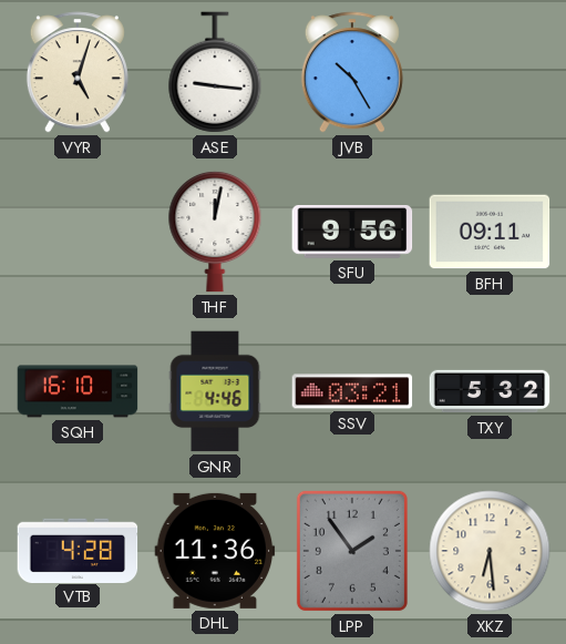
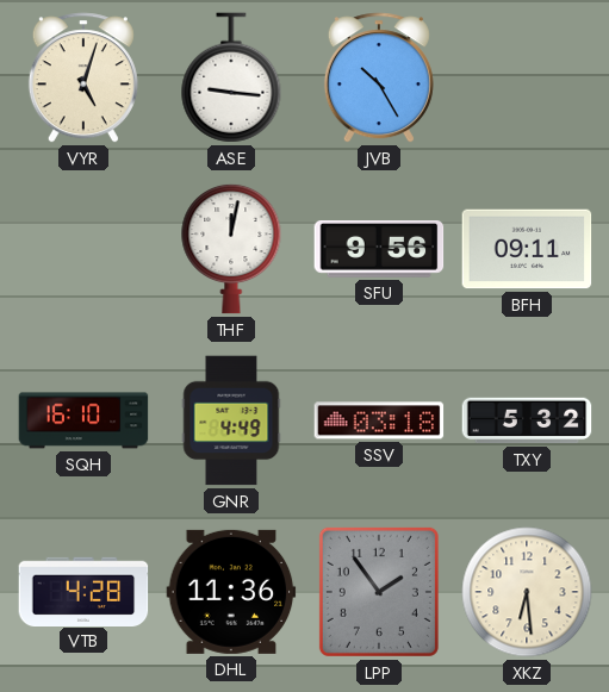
GNR: 4:46 -> 4:49
SSV: 03:21 -> 03:18
